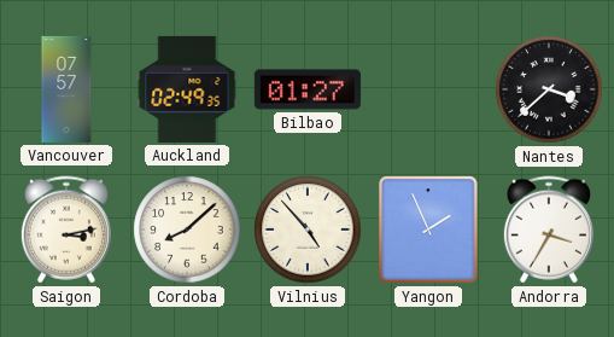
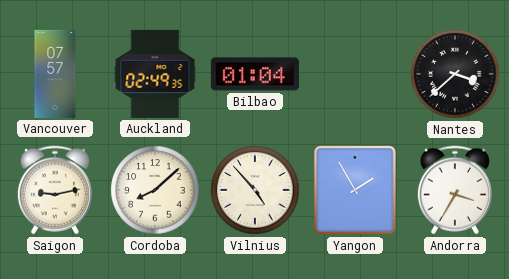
Bilbao: 01:27 -> 01:04
Saigon: 3:13 -> 9:13
Yangon: 1:56 -> 1:55
